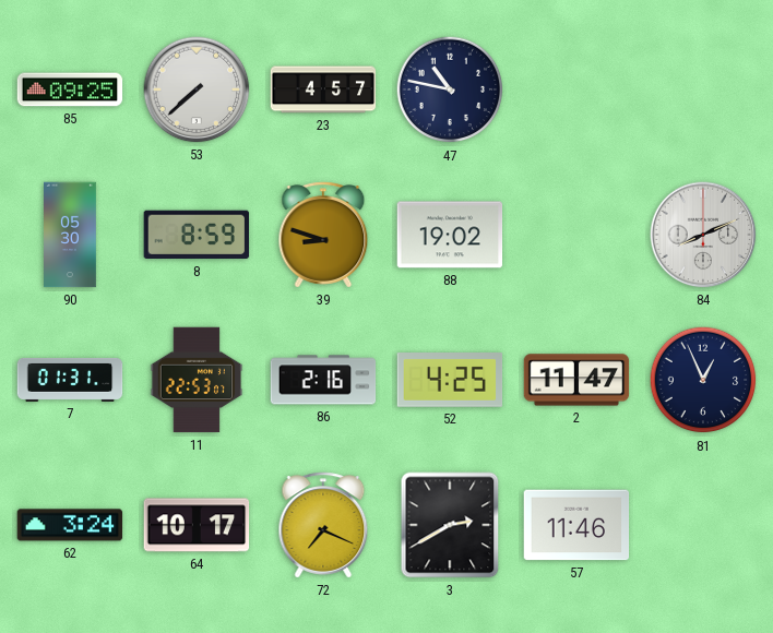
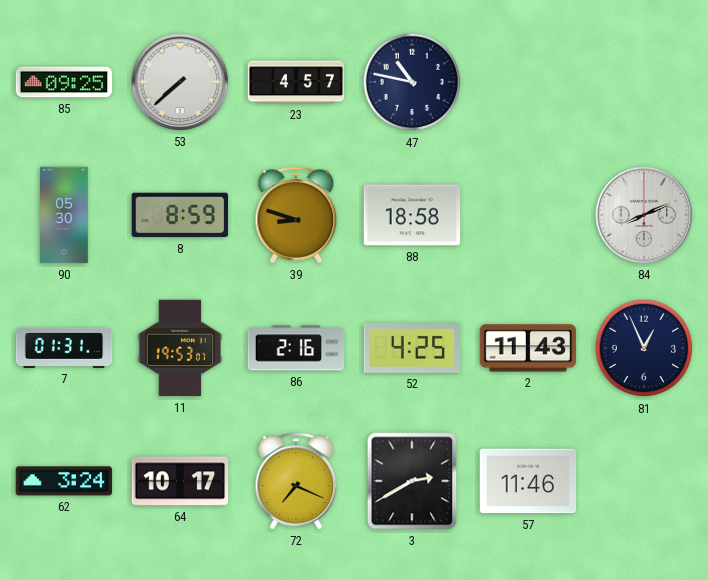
88: 19:02 -> 18:58
11: 22:53 -> 19:53
2: 11:47 -> 11:43
